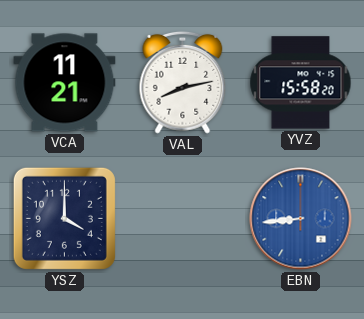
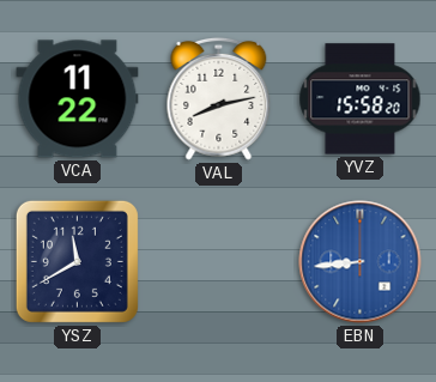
VCA: 11:21 -> 11:22
YSZ: 4:00 -> 11:40
